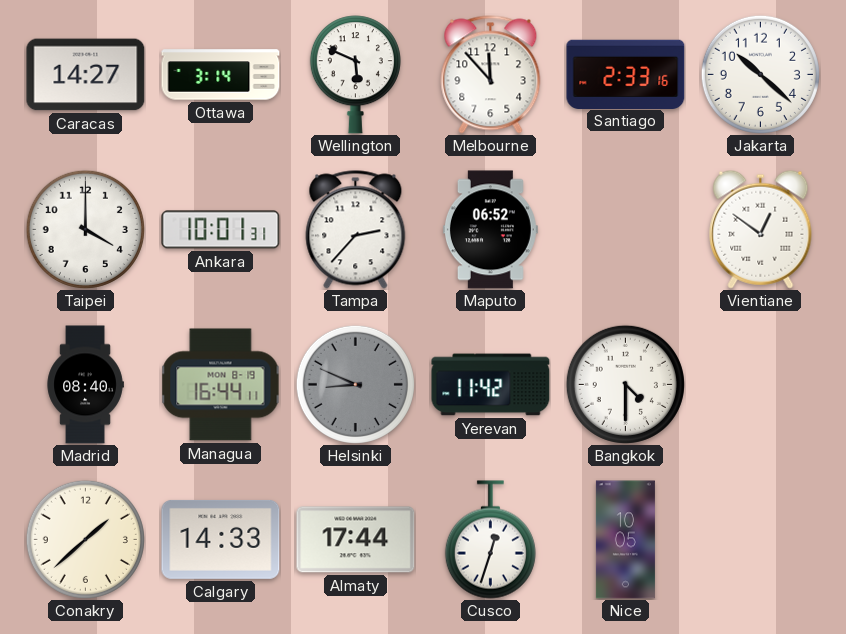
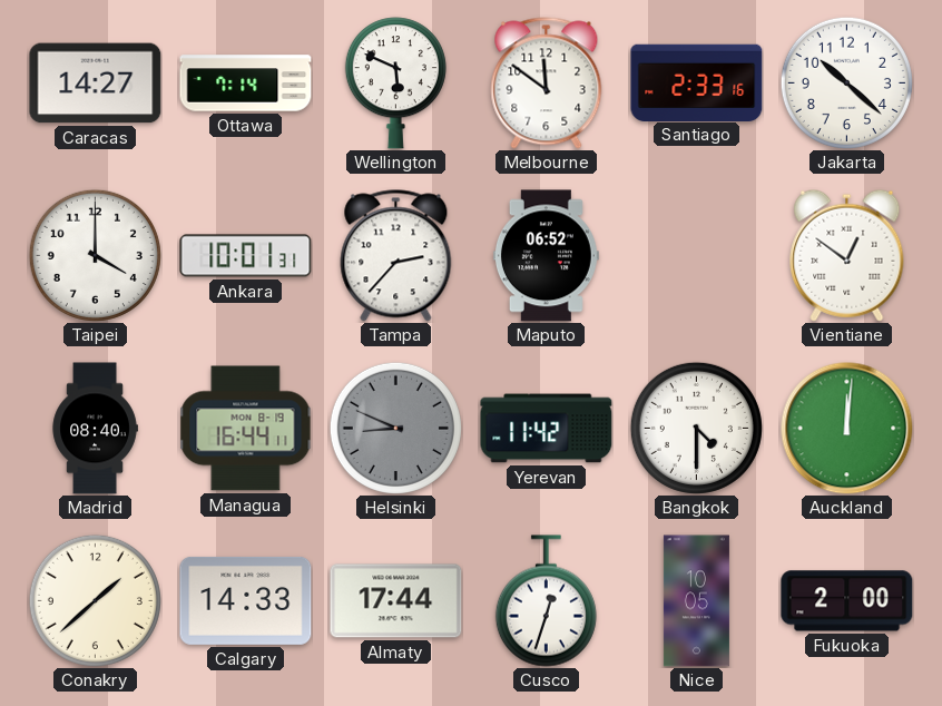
Ottawa: 3:14 -> 7:14
Melbourne: 11:53 -> 11:51
Auckland: none -> 12:01
Fukuoka: none -> 2:00
